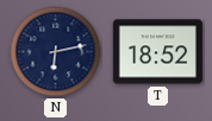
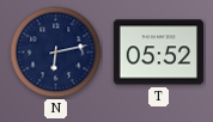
T: 18:52 -> 05:52
